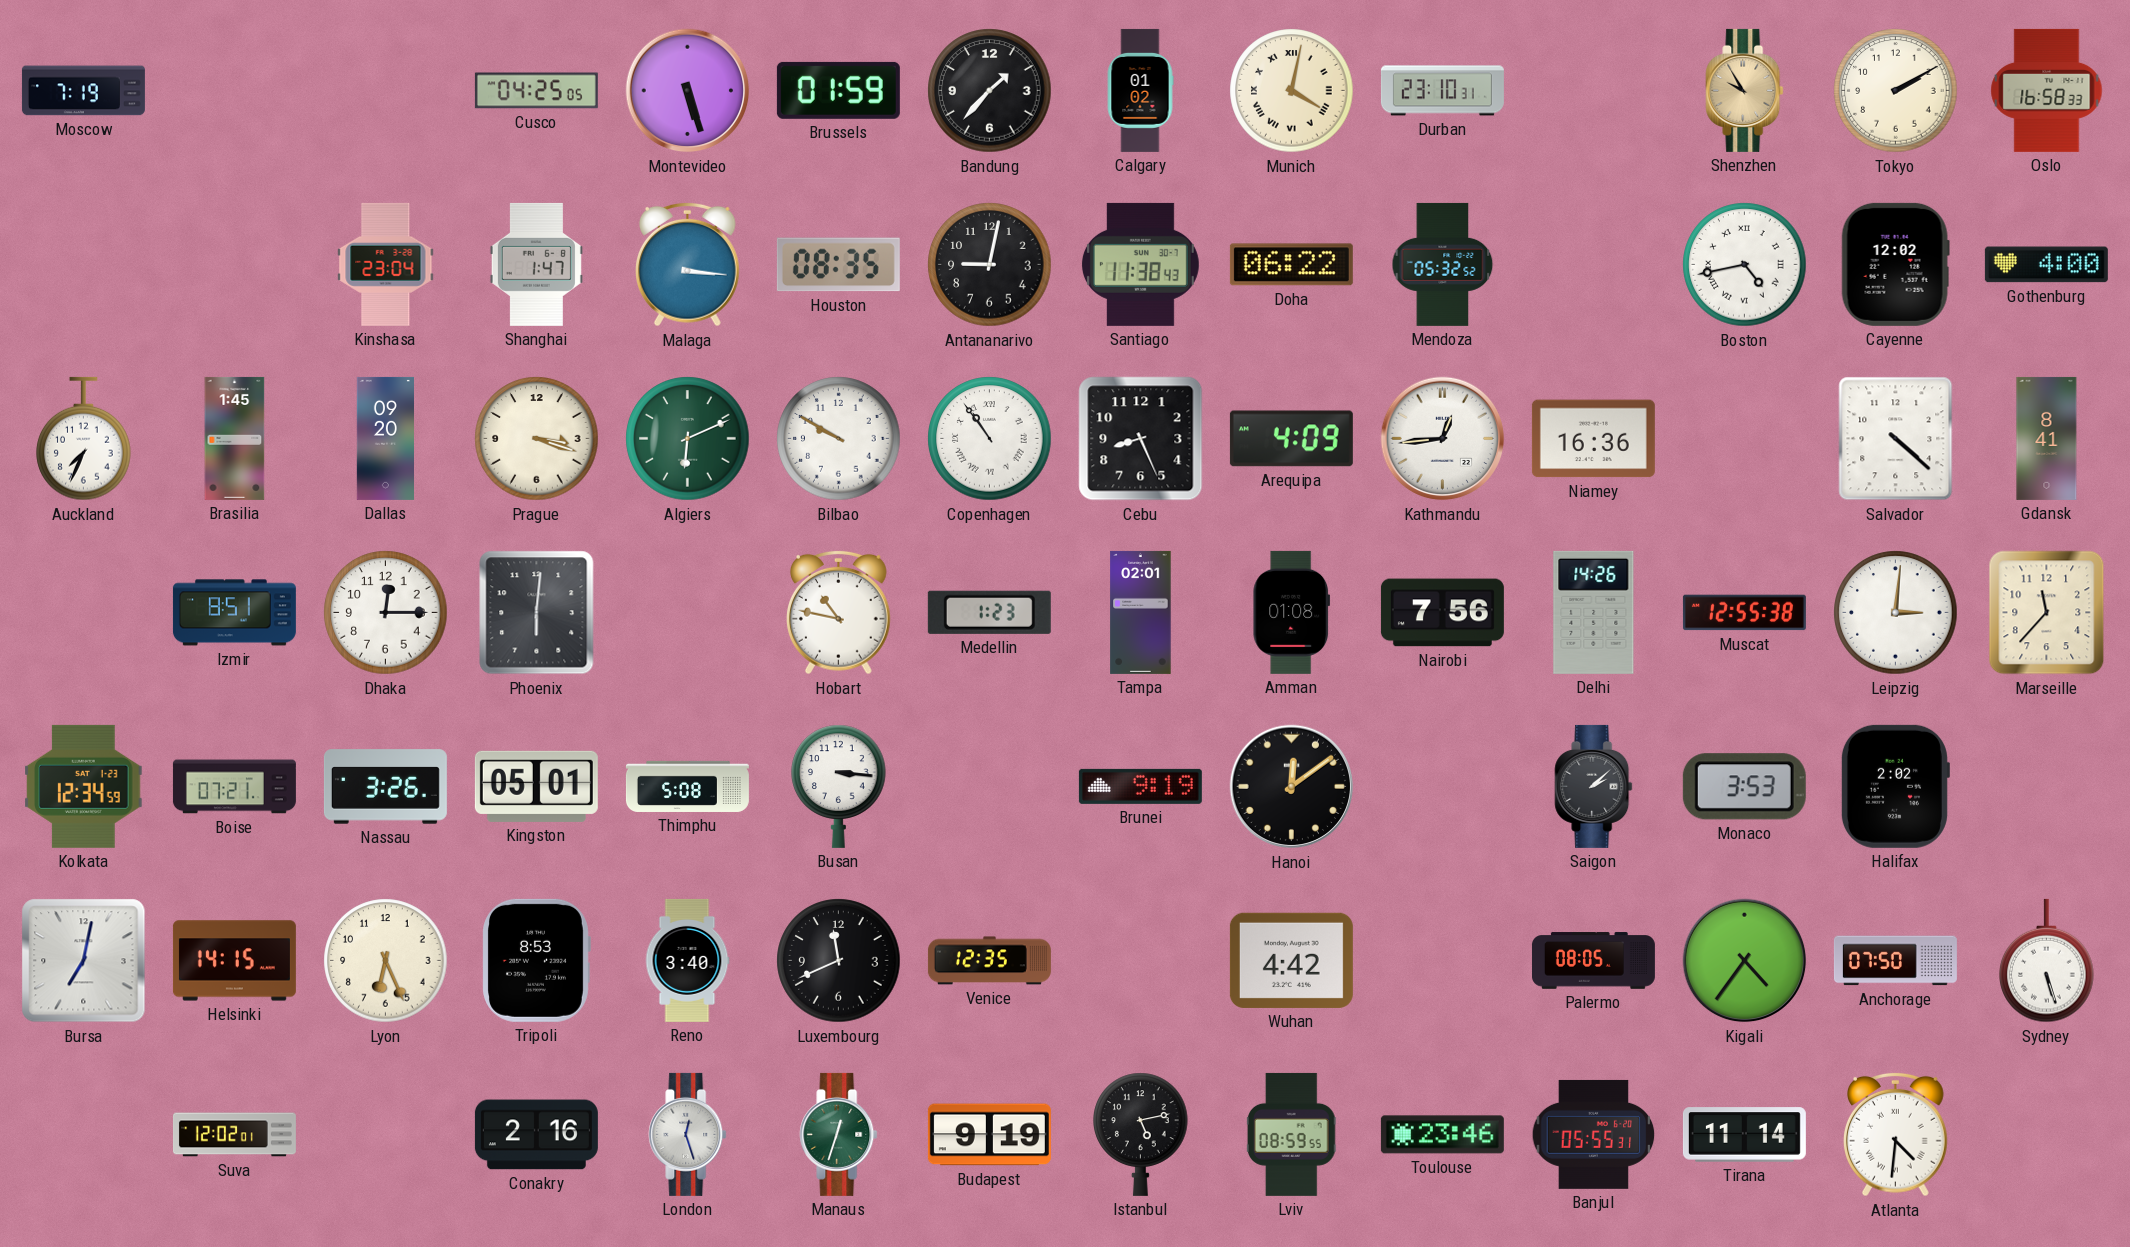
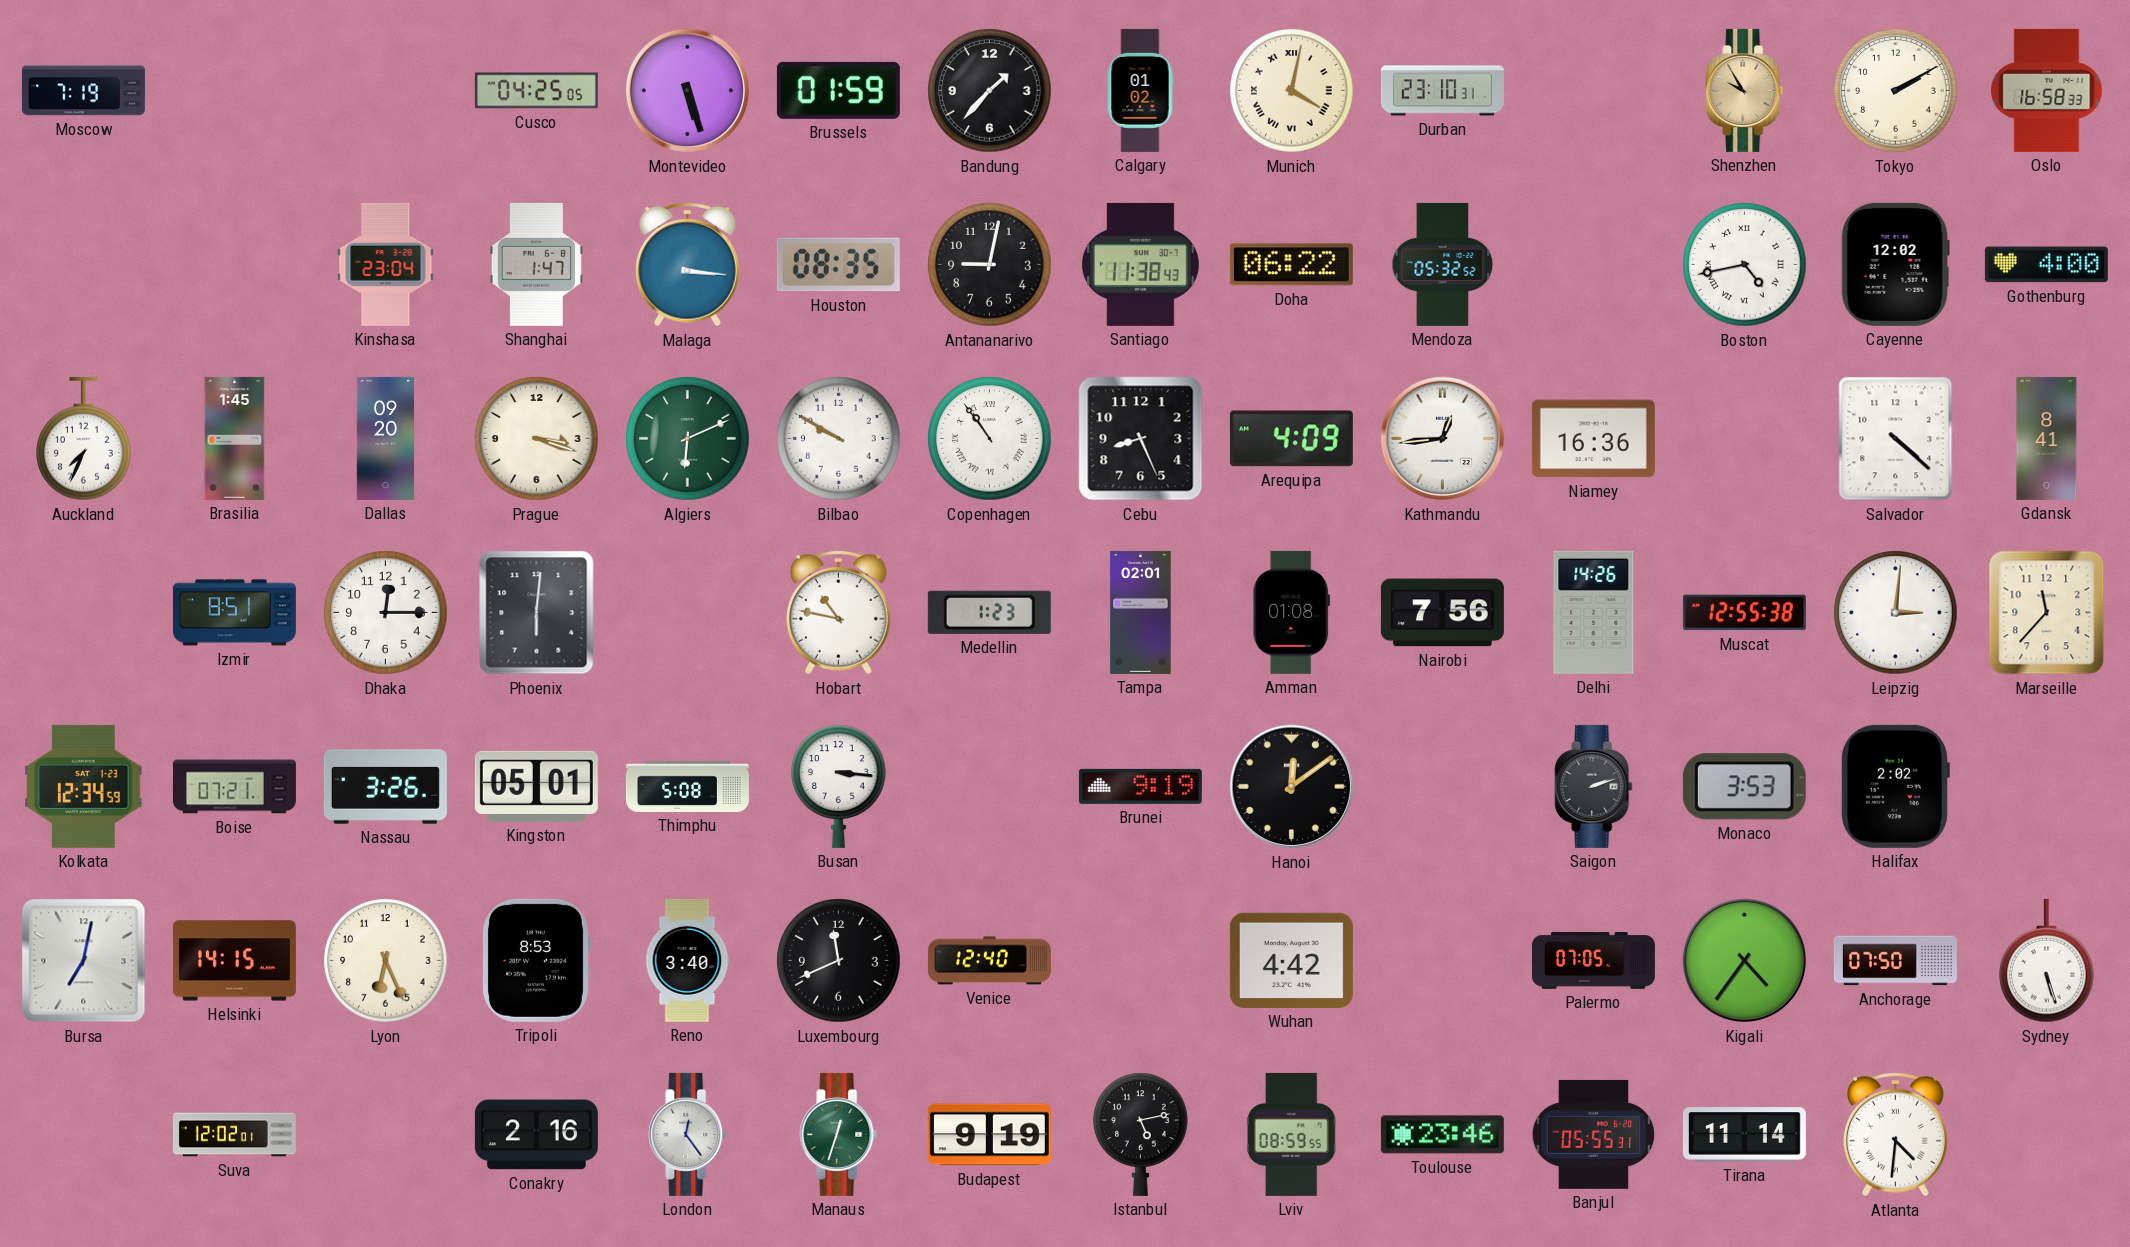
Saigon: 2:08 -> 2:12
Venice: 12:35 -> 12:40
Palermo: 08:05 -> 07:05
London: 12:27 -> 12:24
